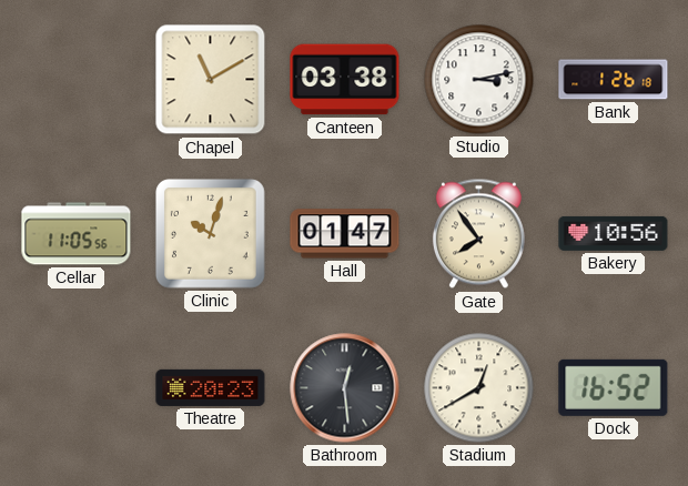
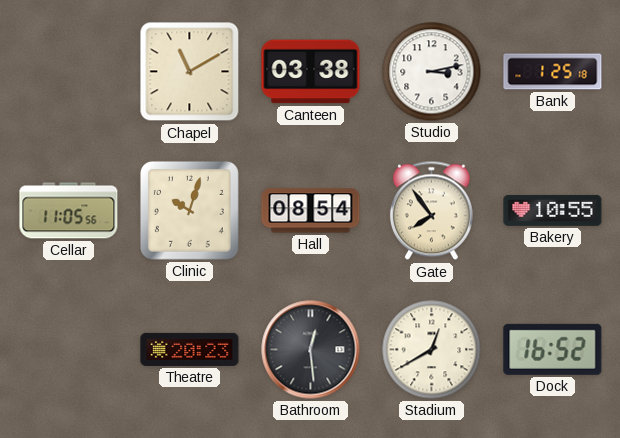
Bank: 1:26 -> 1:25
Hall: 01:47 -> 08:54
Bakery: 10:56 -> 10:55
